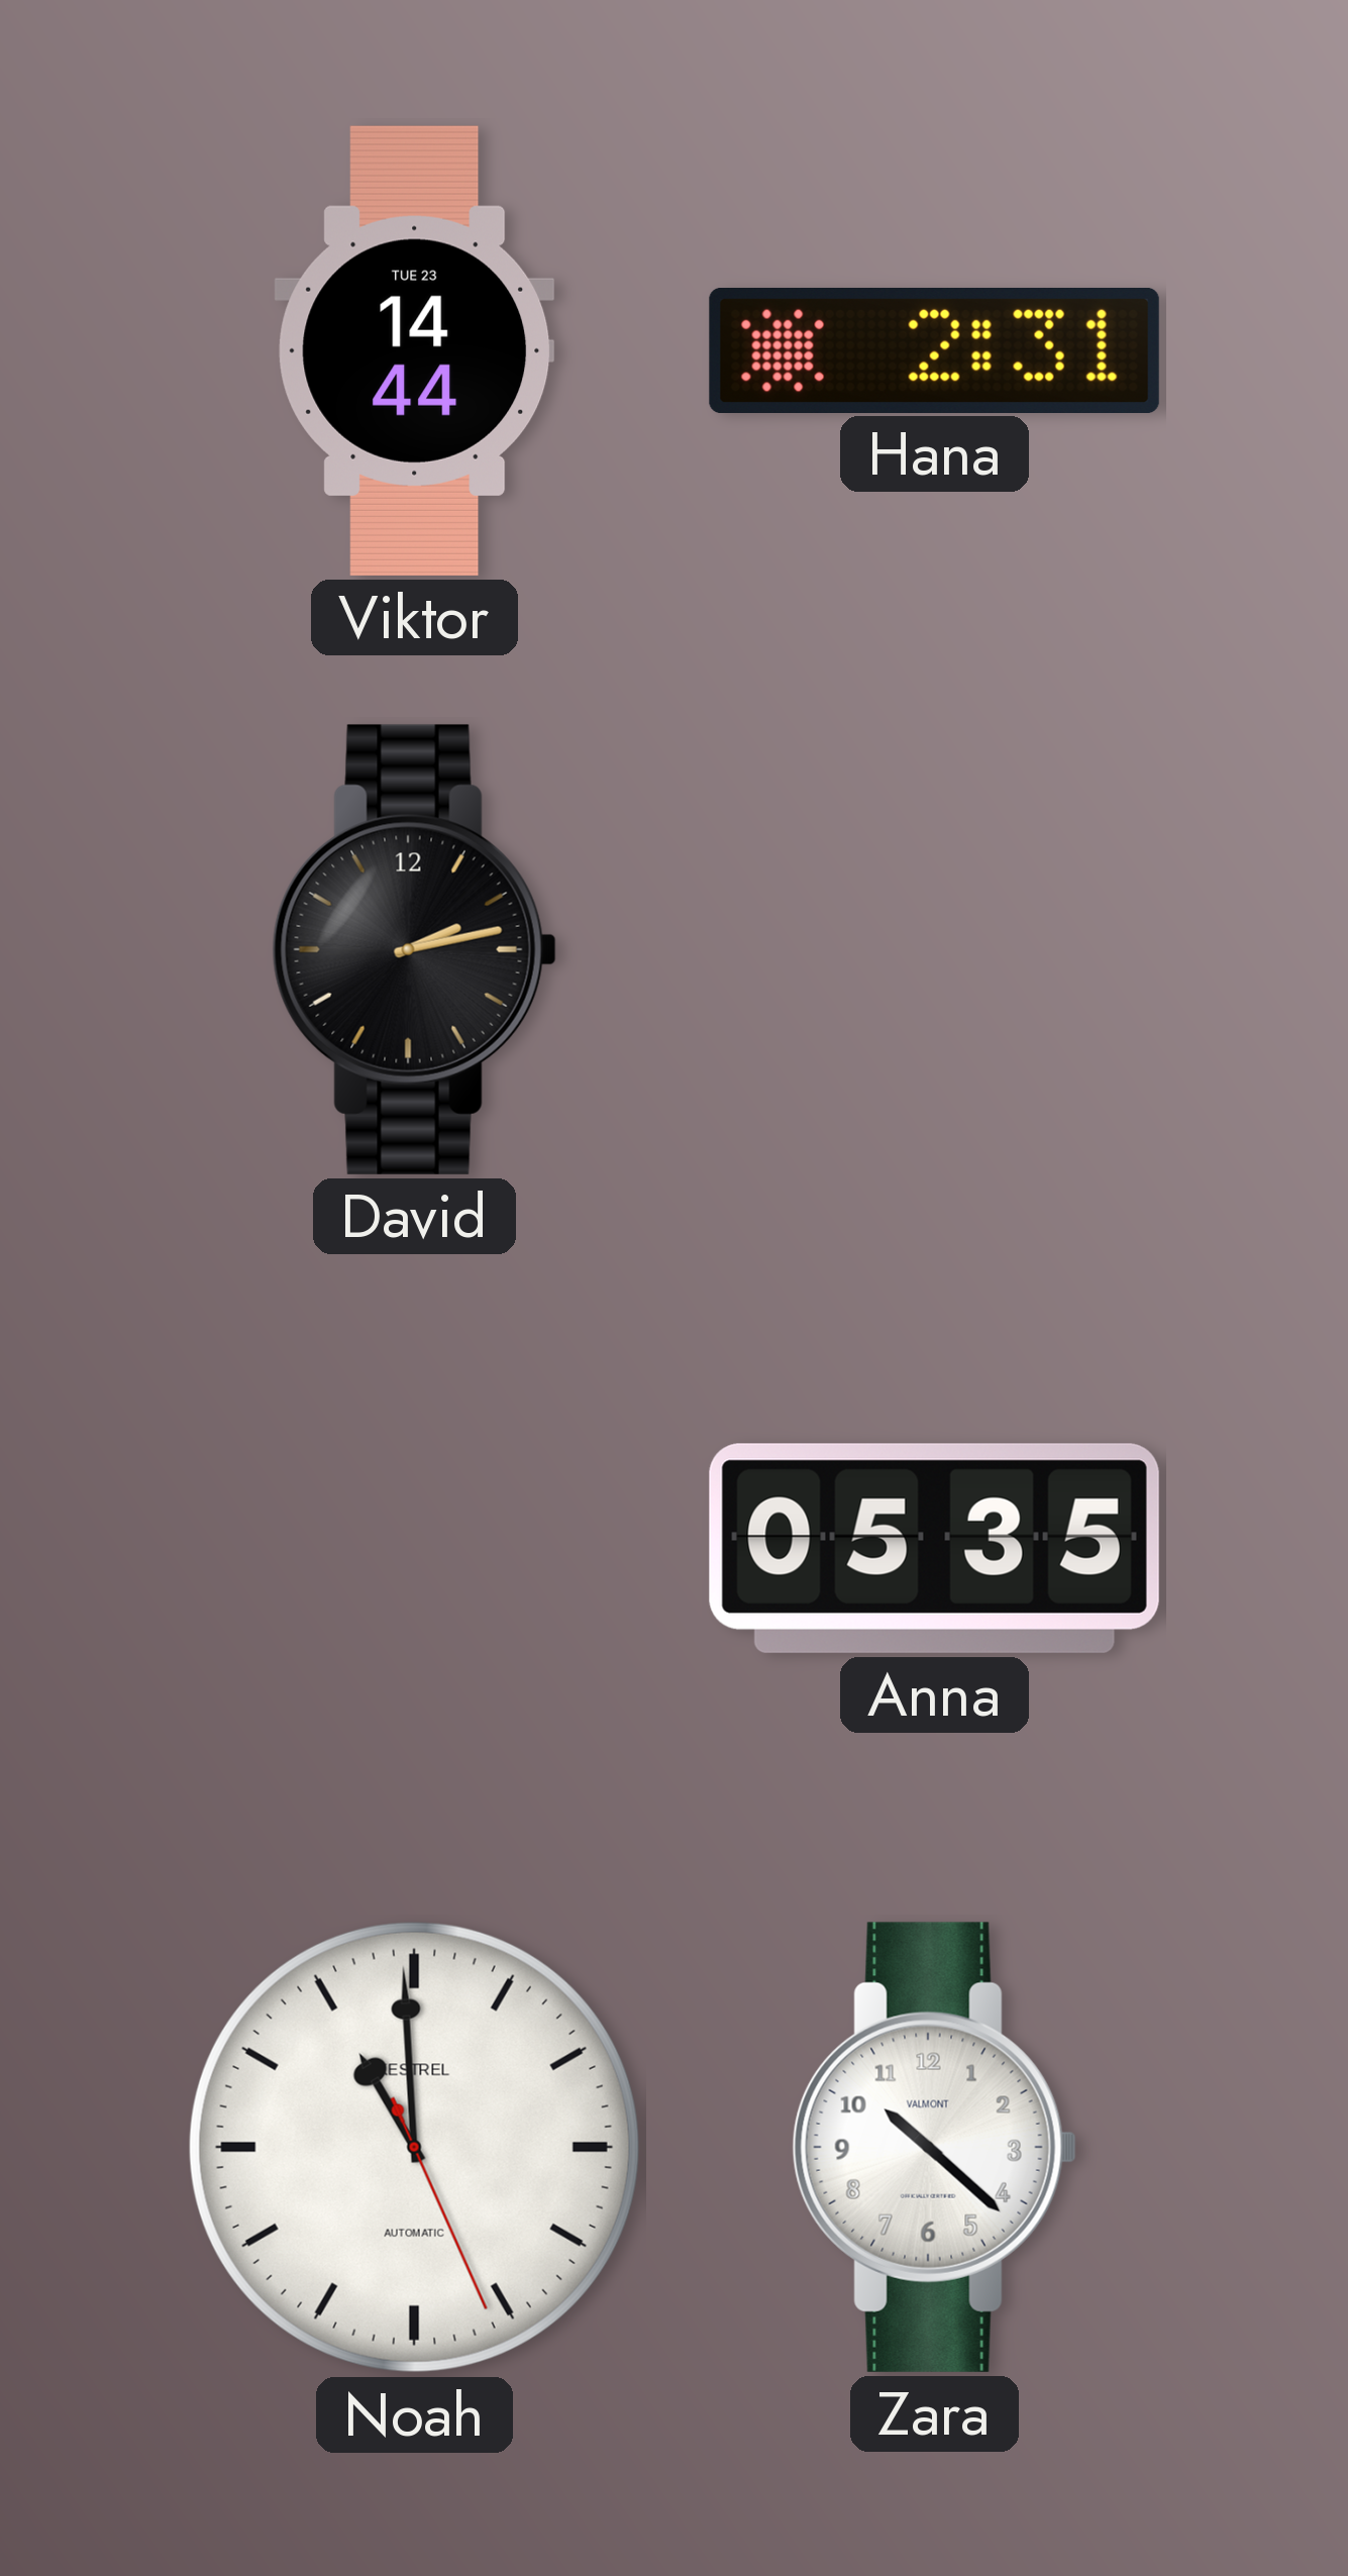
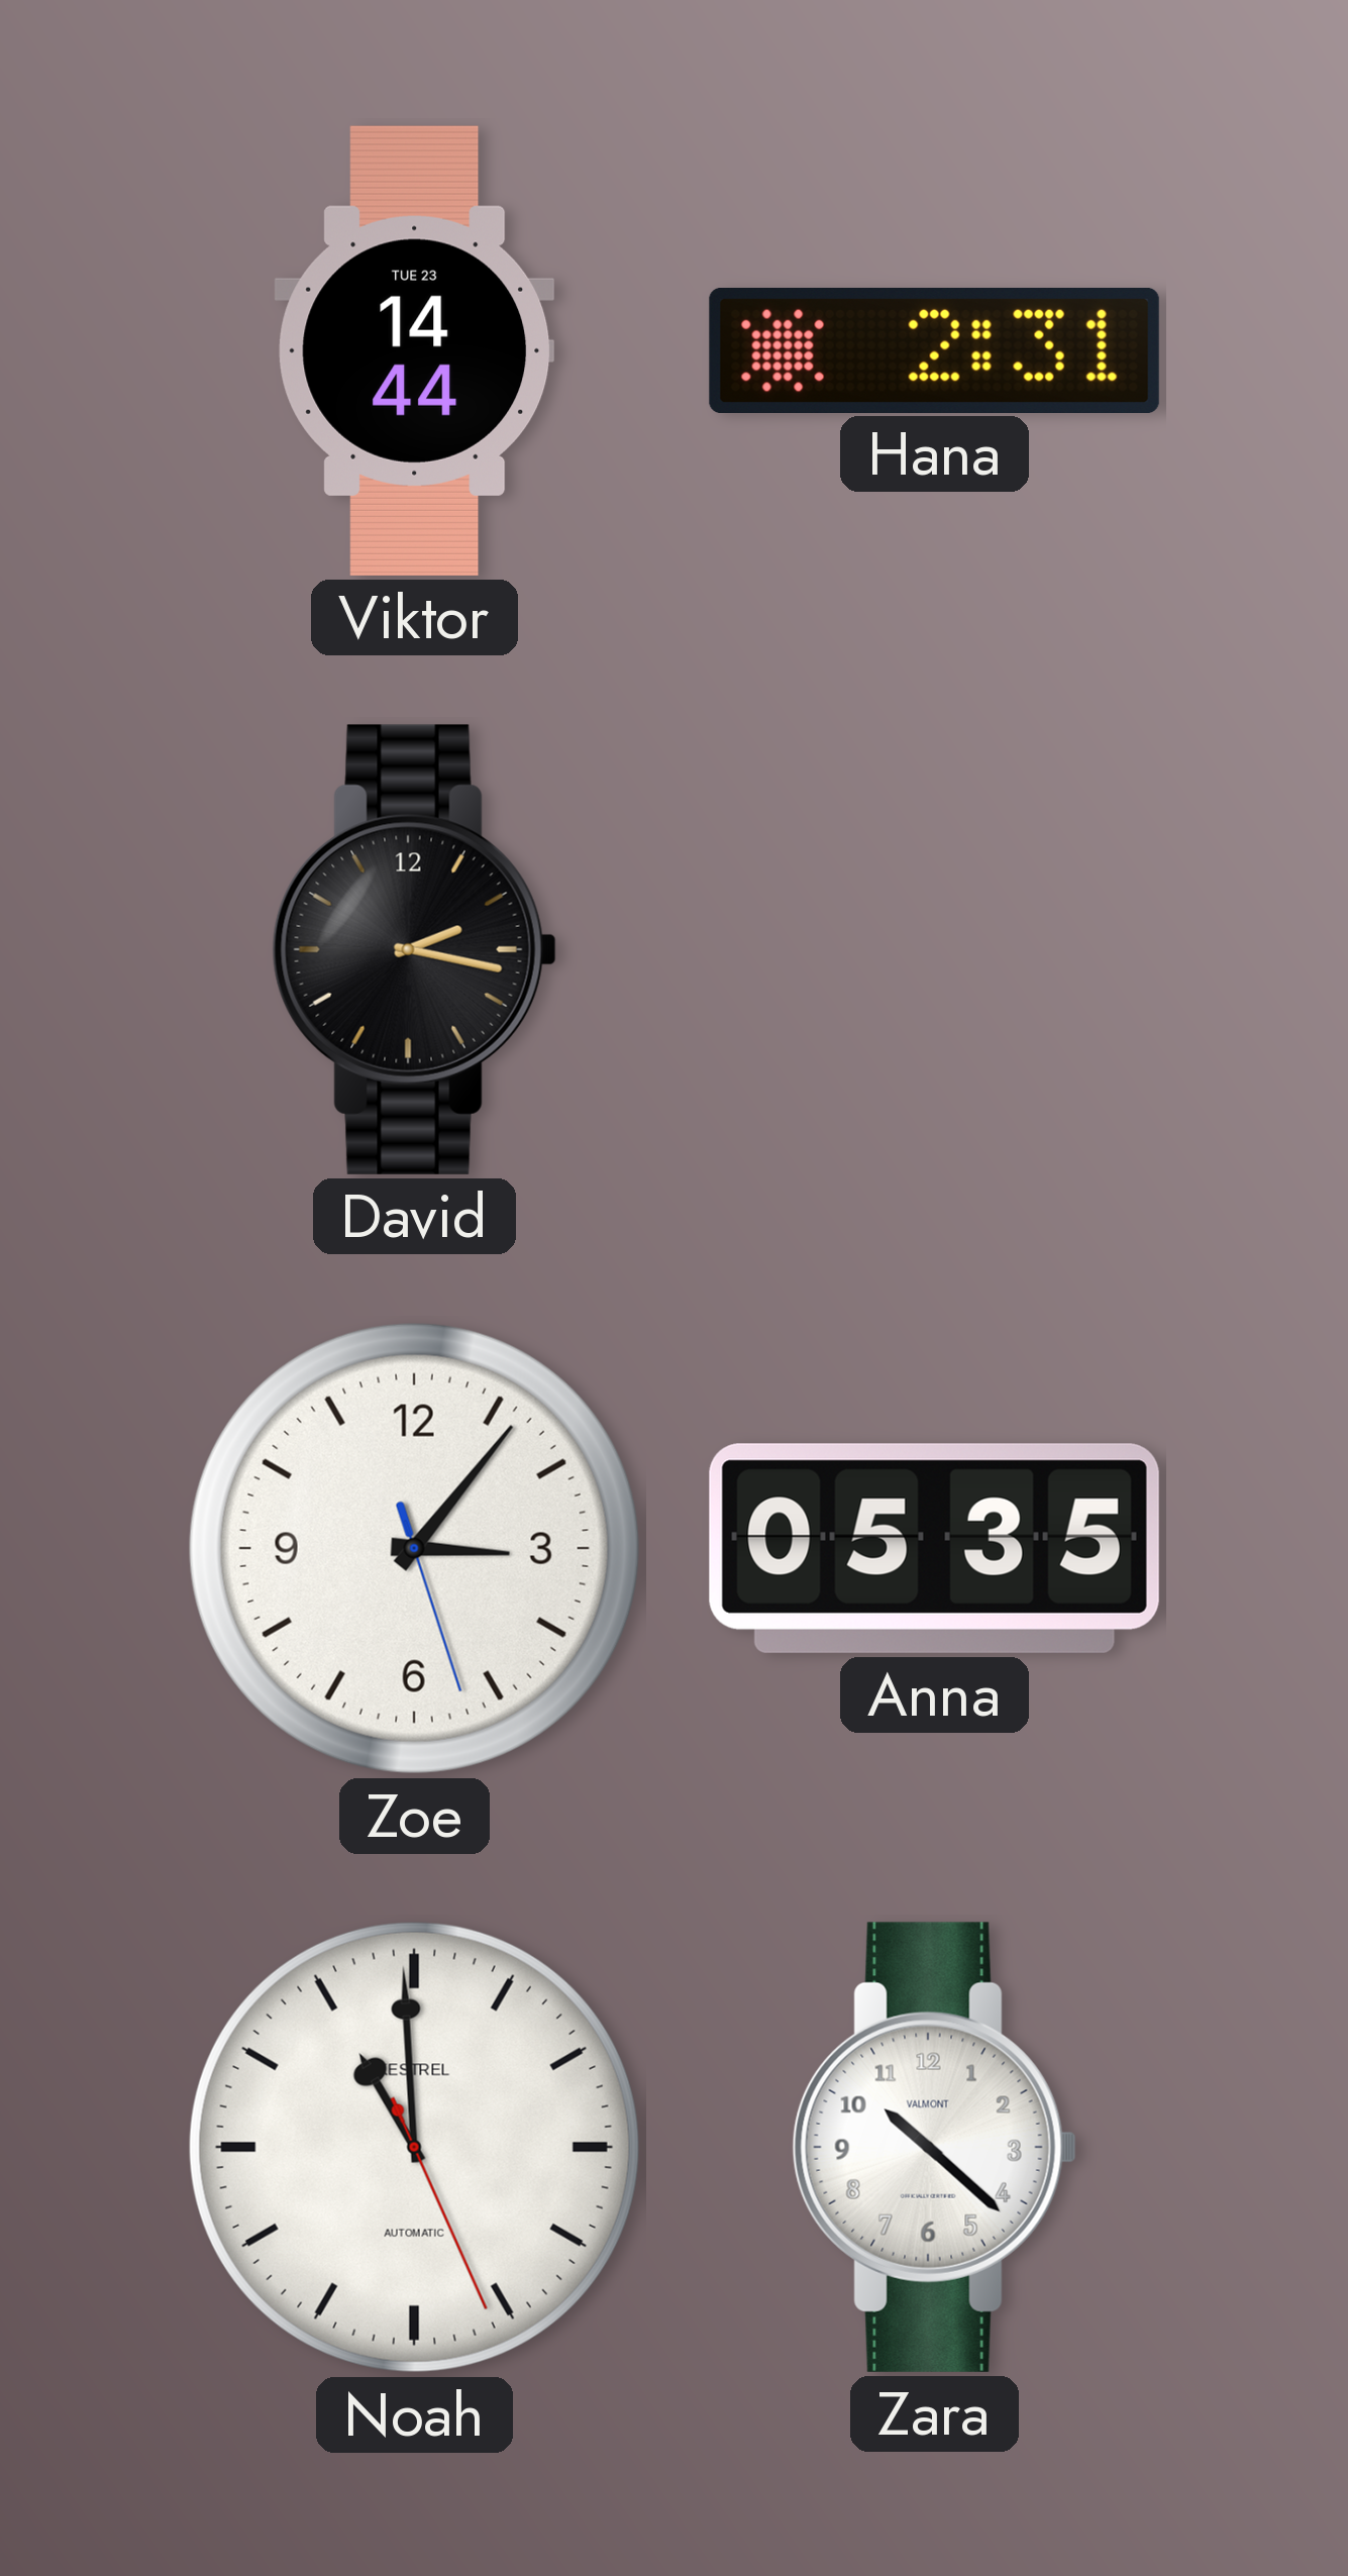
David: 2:13 -> 2:17
Zoe: none -> 3:06
